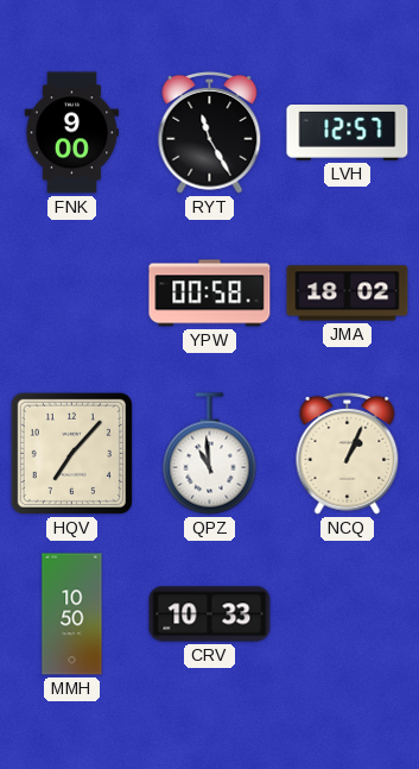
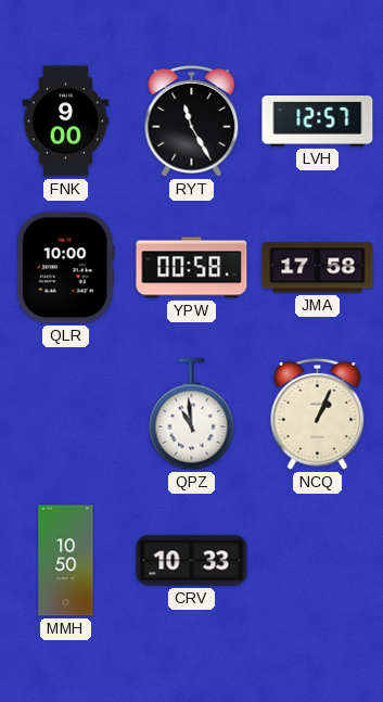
QLR: none -> 10:00
JMA: 18:02 -> 17:58
HQV: 7:07 -> none
